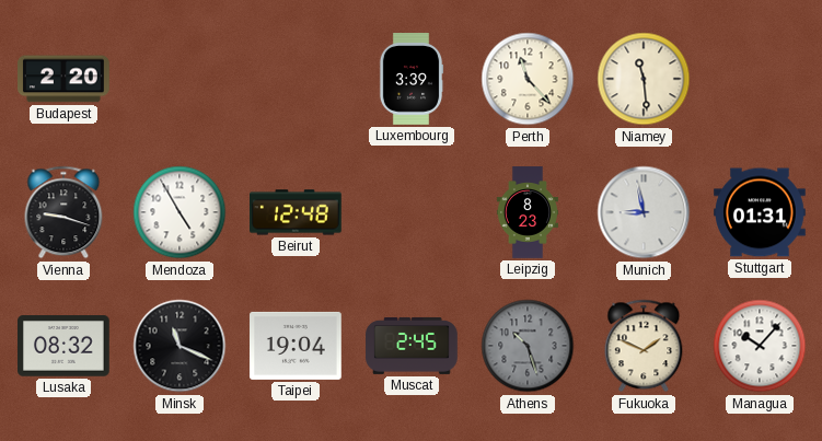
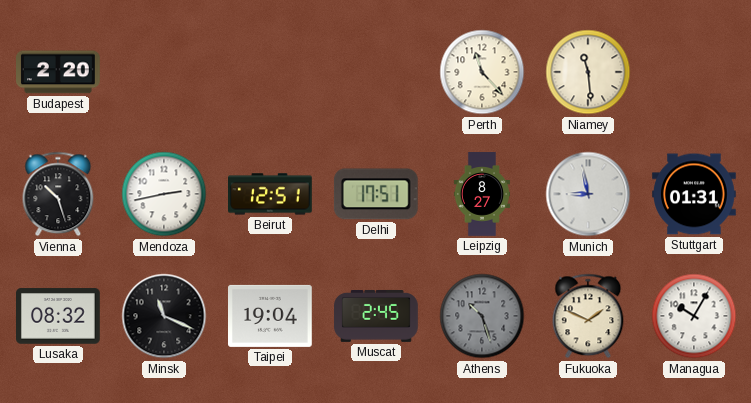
Luxembourg: 3:39 -> none
Vienna: 9:18 -> 10:27
Mendoza: 4:55 -> 2:43
Beirut: 12:48 -> 12:51
Delhi: none -> 17:51
Leipzig: 8:23 -> 8:27
Managua: 10:07 -> 10:05
